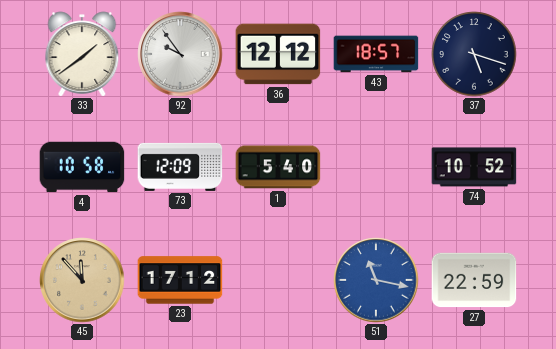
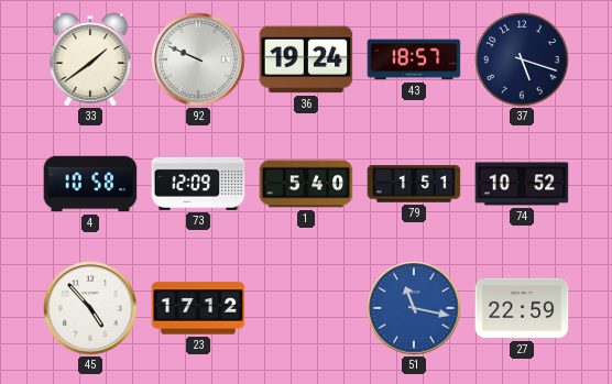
92: 9:54 -> 9:49
36: 12:12 -> 19:24
79: none -> 1:51
45: 11:53 -> 4:53
45 dial: champagne -> white
